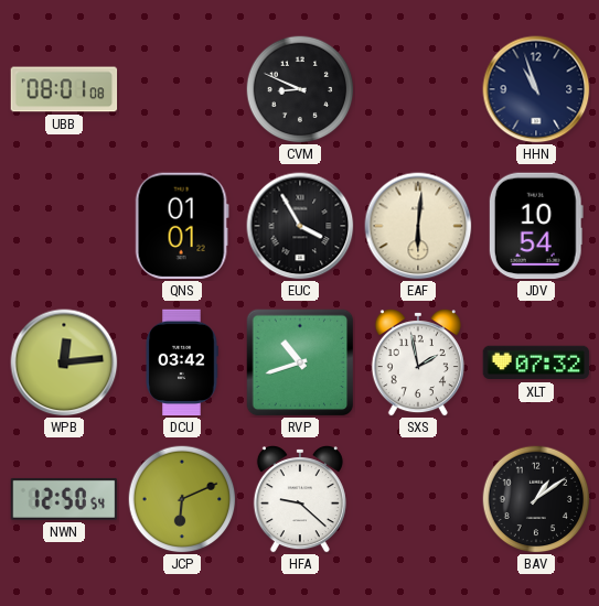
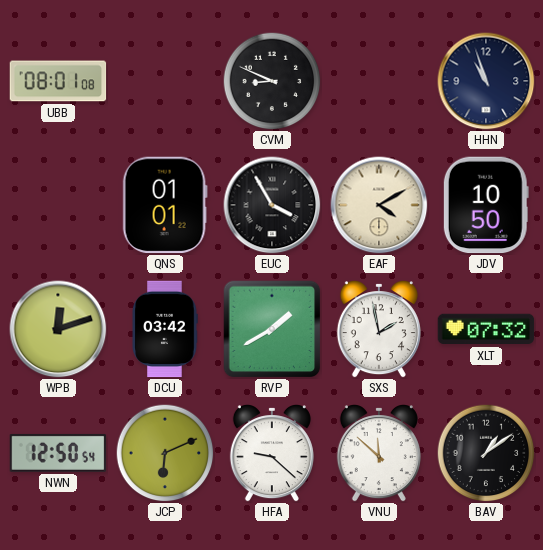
EAF: 6:01 -> 4:10
JDV: 10:54 -> 10:50
WPB: 12:14 -> 12:12
RVP: 10:42 -> 1:40
VNU: none -> 11:52
